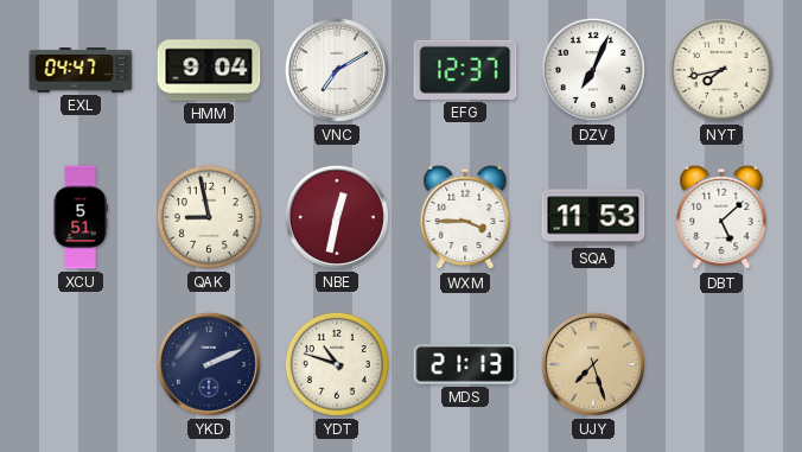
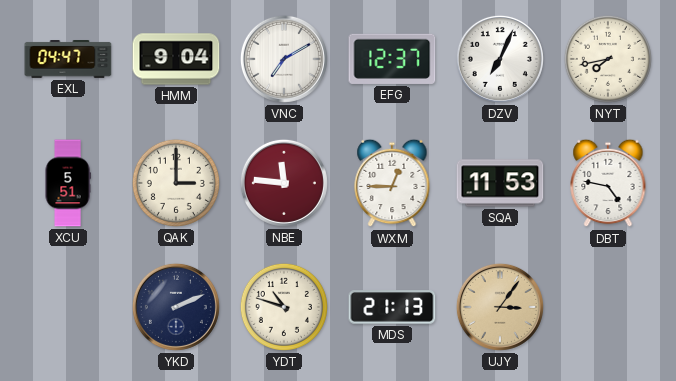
QAK: 8:58 -> 3:00
NBE: 12:32 -> 11:46
WXM: 3:45 -> 12:45
DBT: 5:08 -> 4:47
UJY: 7:27 -> 3:06
